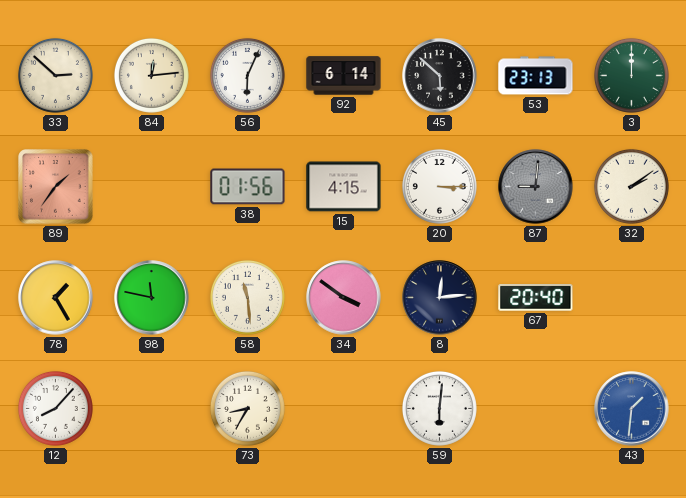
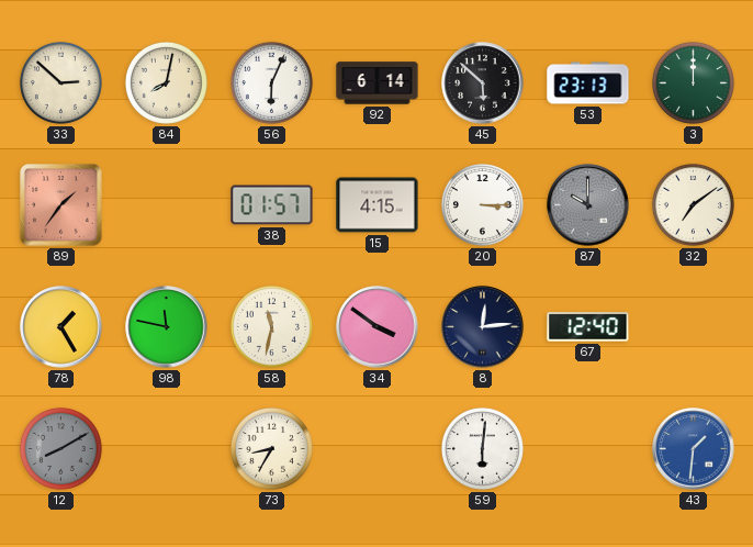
84: 12:14 -> 8:02
38: 01:56 -> 01:57
87: 9:01 -> 10:00
32: 2:09 -> 7:09
58: 11:29 -> 11:32
67: 20:40 -> 12:40
12: 8:07 -> 8:10
12 dial: white -> grey
